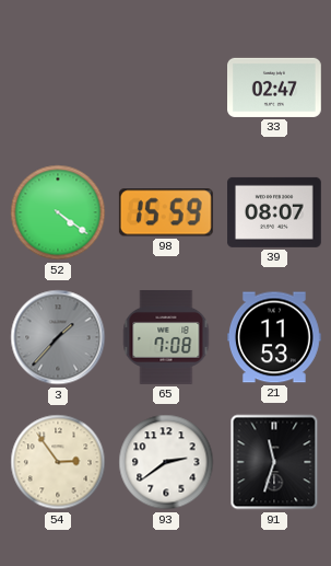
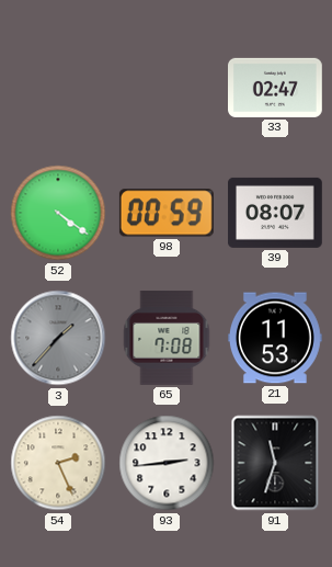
98: 15:59 -> 00:59
54: 2:54 -> 2:26
93: 2:39 -> 2:44
